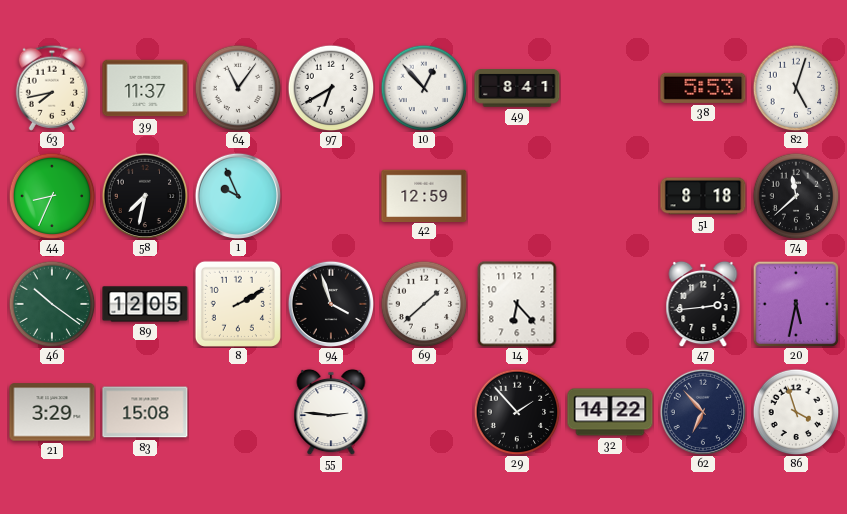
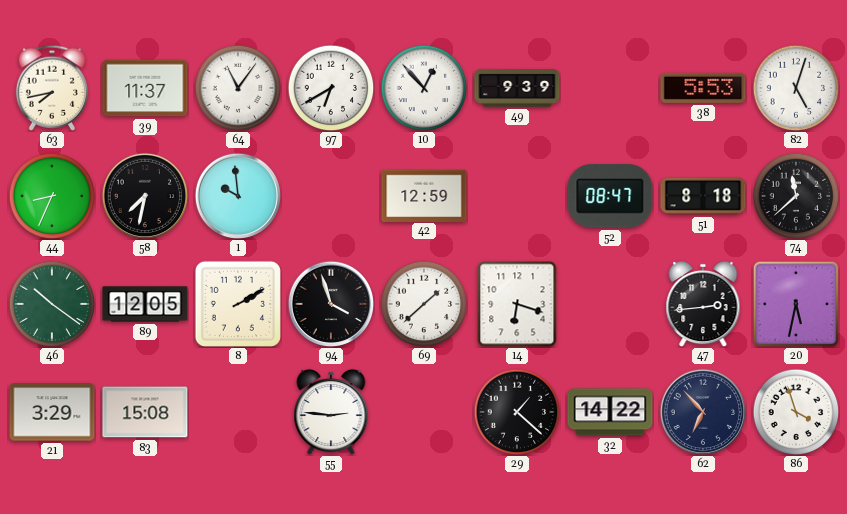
49: 8:41 -> 9:39
1: 9:56 -> 9:59
52: none -> 08:47
14: 6:23 -> 6:18
29: 1:53 -> 1:22
